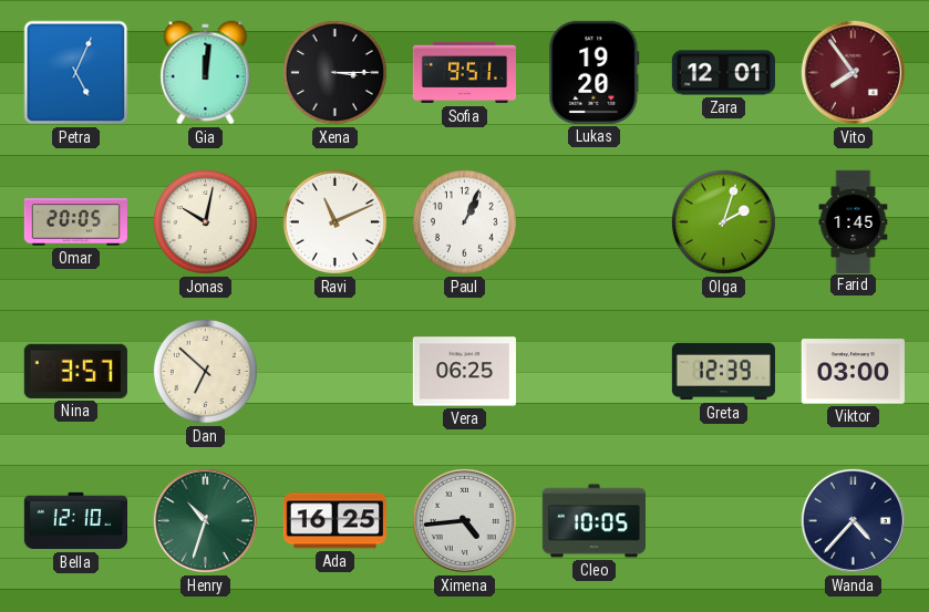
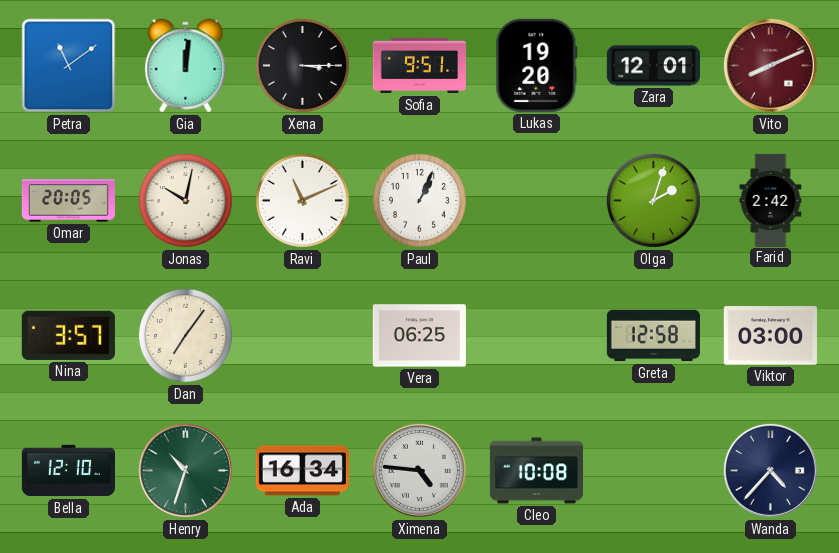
Petra: 5:04 -> 11:09
Vito: 7:54 -> 8:11
Farid: 1:45 -> 2:42
Dan: 6:52 -> 7:06
Greta: 12:39 -> 12:58
Ada: 16:25 -> 16:34
Ximena: 4:44 -> 4:46
Cleo: 10:05 -> 10:08
